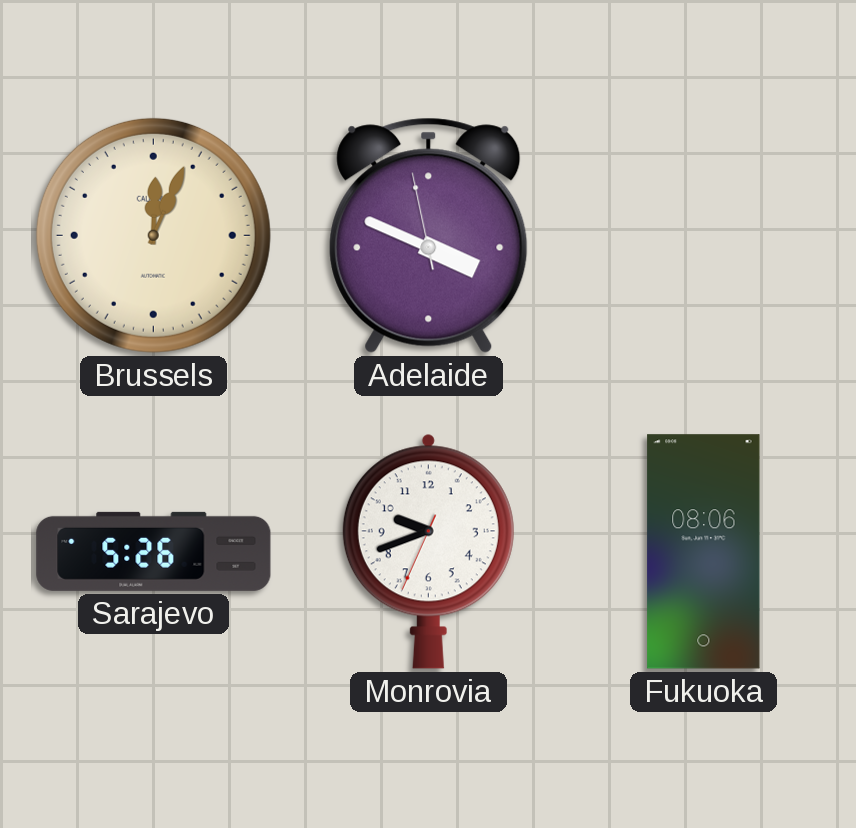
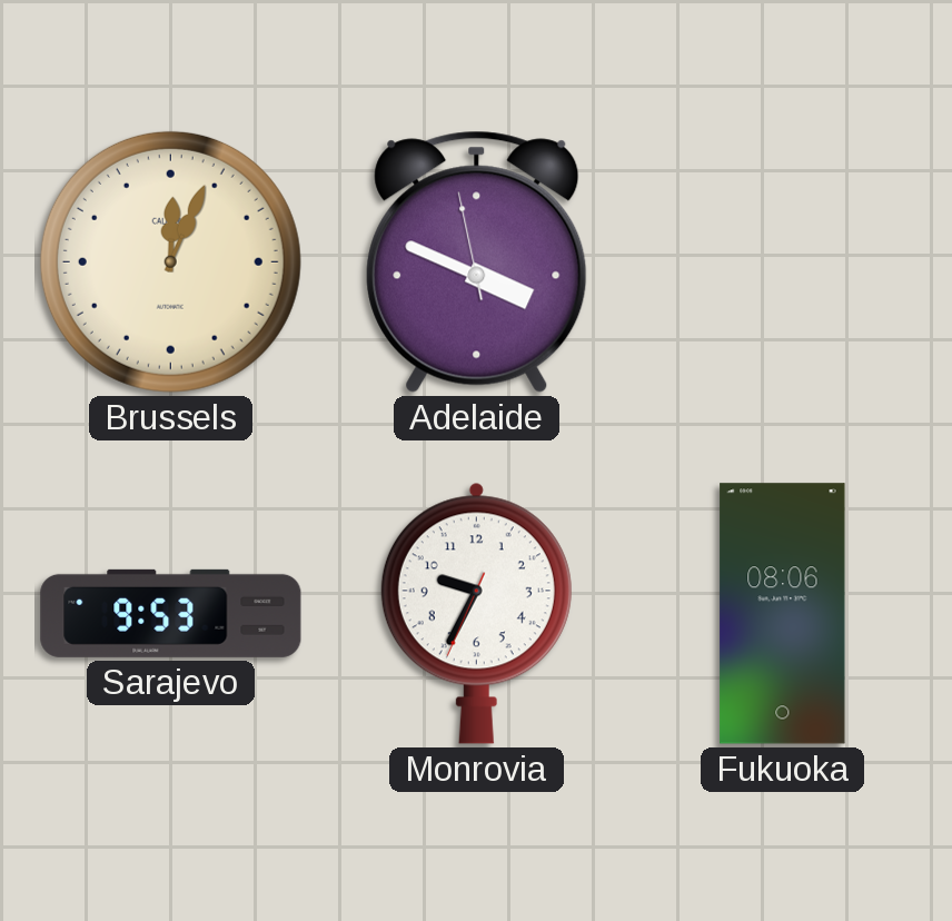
Sarajevo: 5:26 -> 9:53
Monrovia: 9:41 -> 9:34
